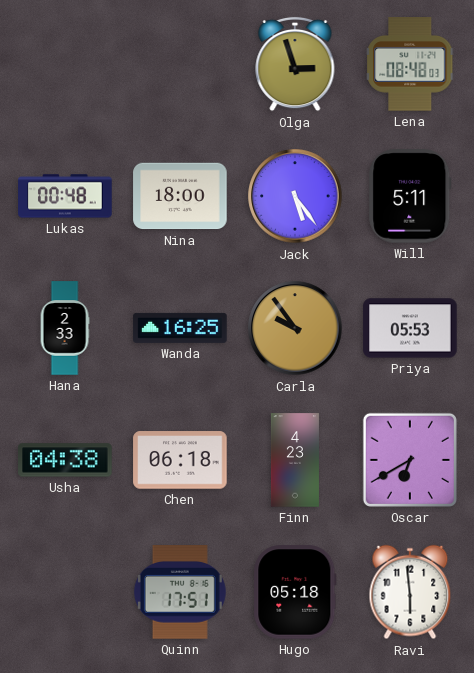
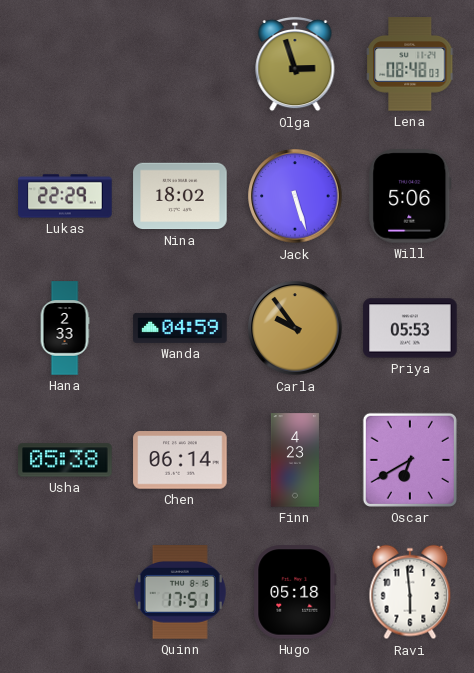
Lukas: 00:48 -> 22:29
Nina: 18:00 -> 18:02
Jack: 5:24 -> 5:27
Will: 5:11 -> 5:06
Wanda: 16:25 -> 04:59
Usha: 04:38 -> 05:38
Chen: 06:18 -> 06:14
